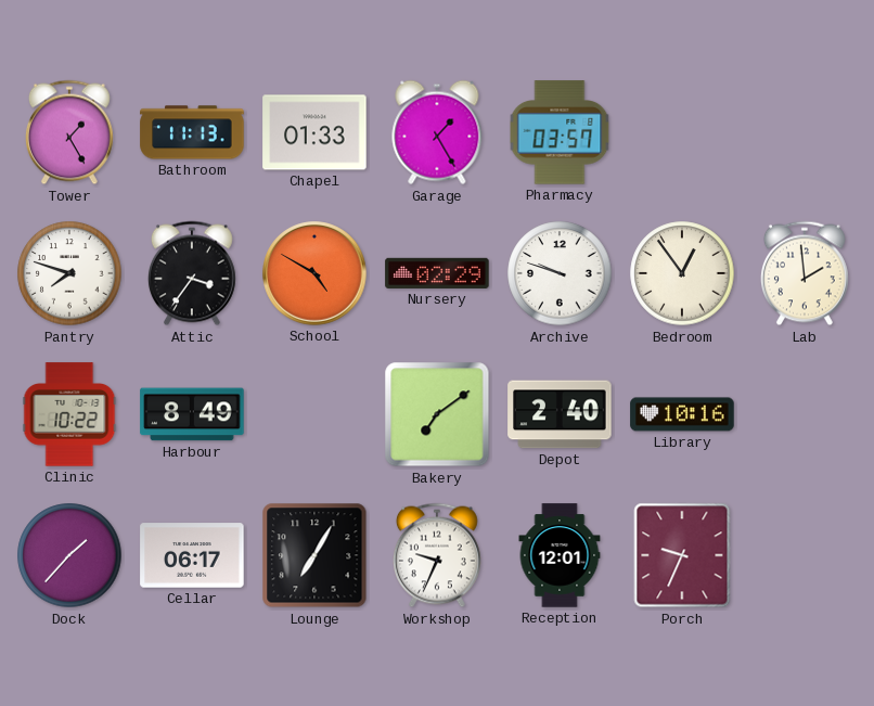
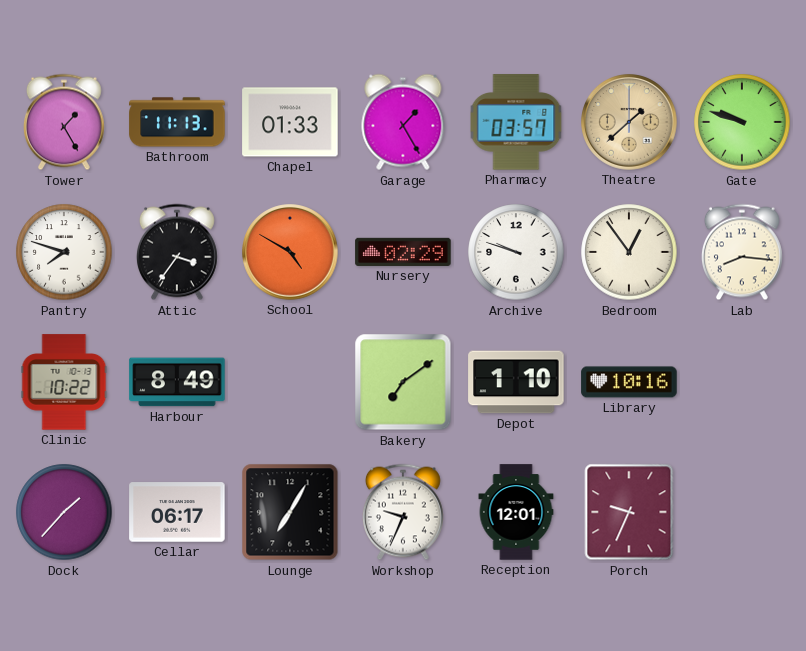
Theatre: none -> 1:38
Gate: none -> 9:48
Lab: 1:59 -> 8:16
Depot: 2:40 -> 1:10
